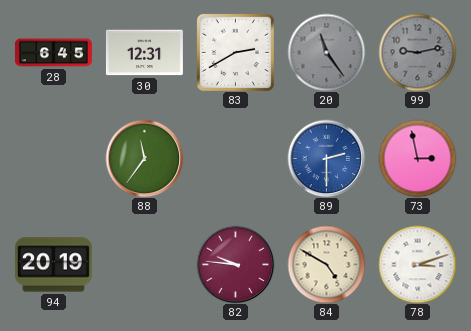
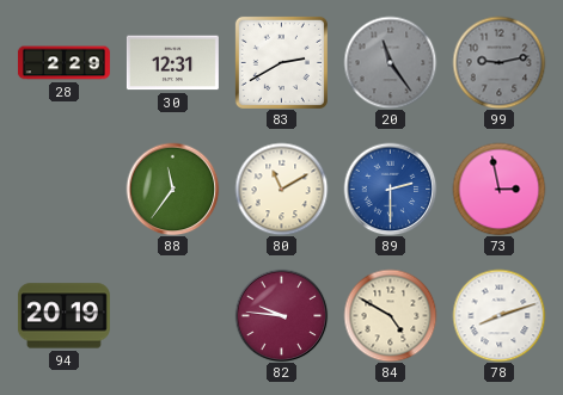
28: 6:45 -> 2:29
80: none -> 11:10
78: 3:12 -> 8:12
